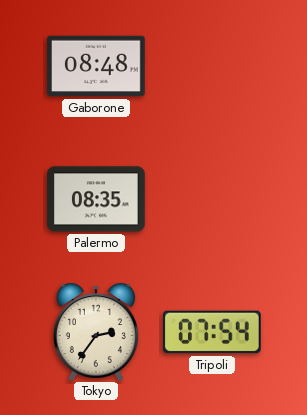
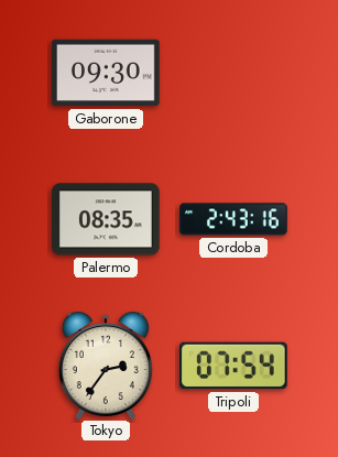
Gaborone: 08:48 -> 09:30
Cordoba: none -> 2:43
